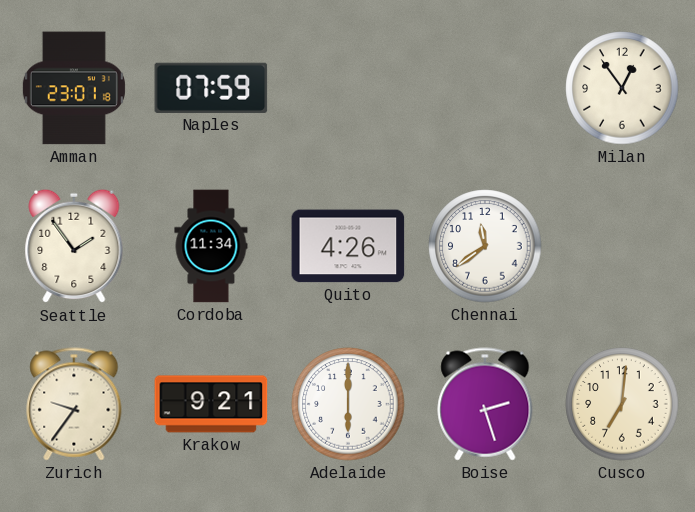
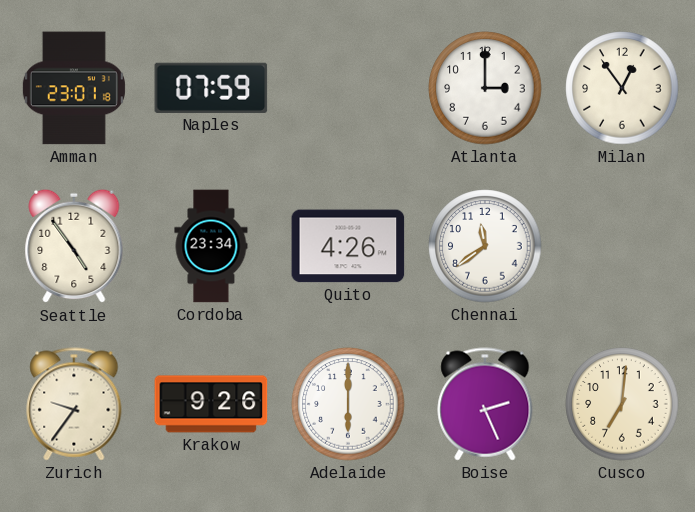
Atlanta: none -> 3:00
Seattle: 1:54 -> 4:54
Cordoba: 11:34 -> 23:34
Krakow: 9:21 -> 9:26
Boise: 2:27 -> 2:26
